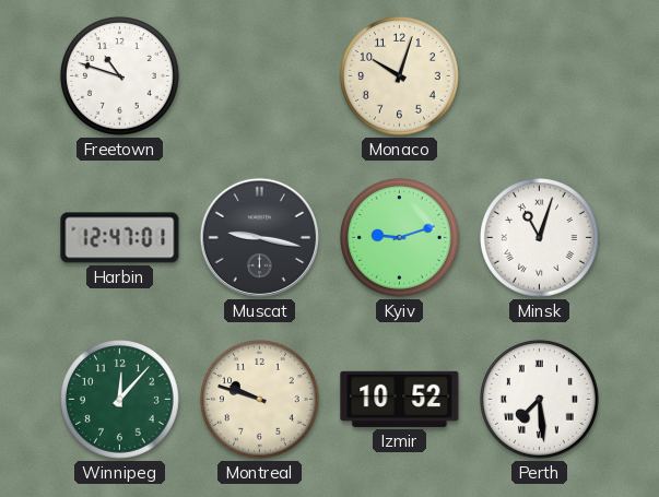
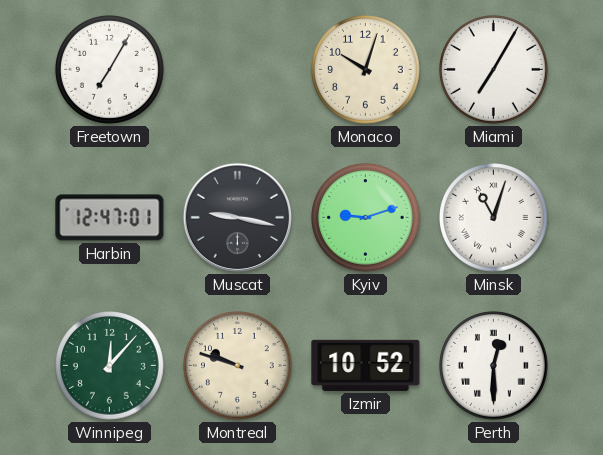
Freetown: 10:48 -> 7:05
Miami: none -> 7:05
Perth: 7:29 -> 12:30
